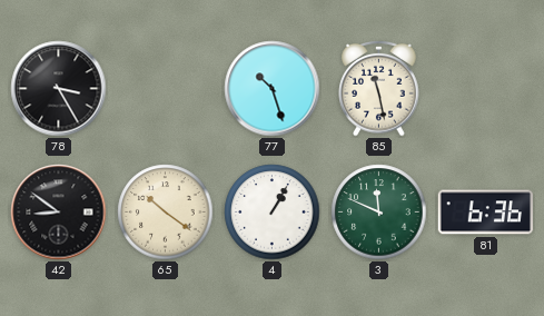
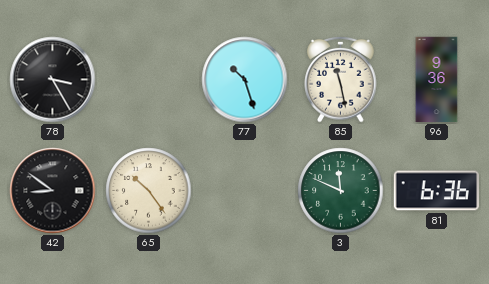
96: none -> 9:36
65: 10:21 -> 10:24
4: 1:05 -> none
